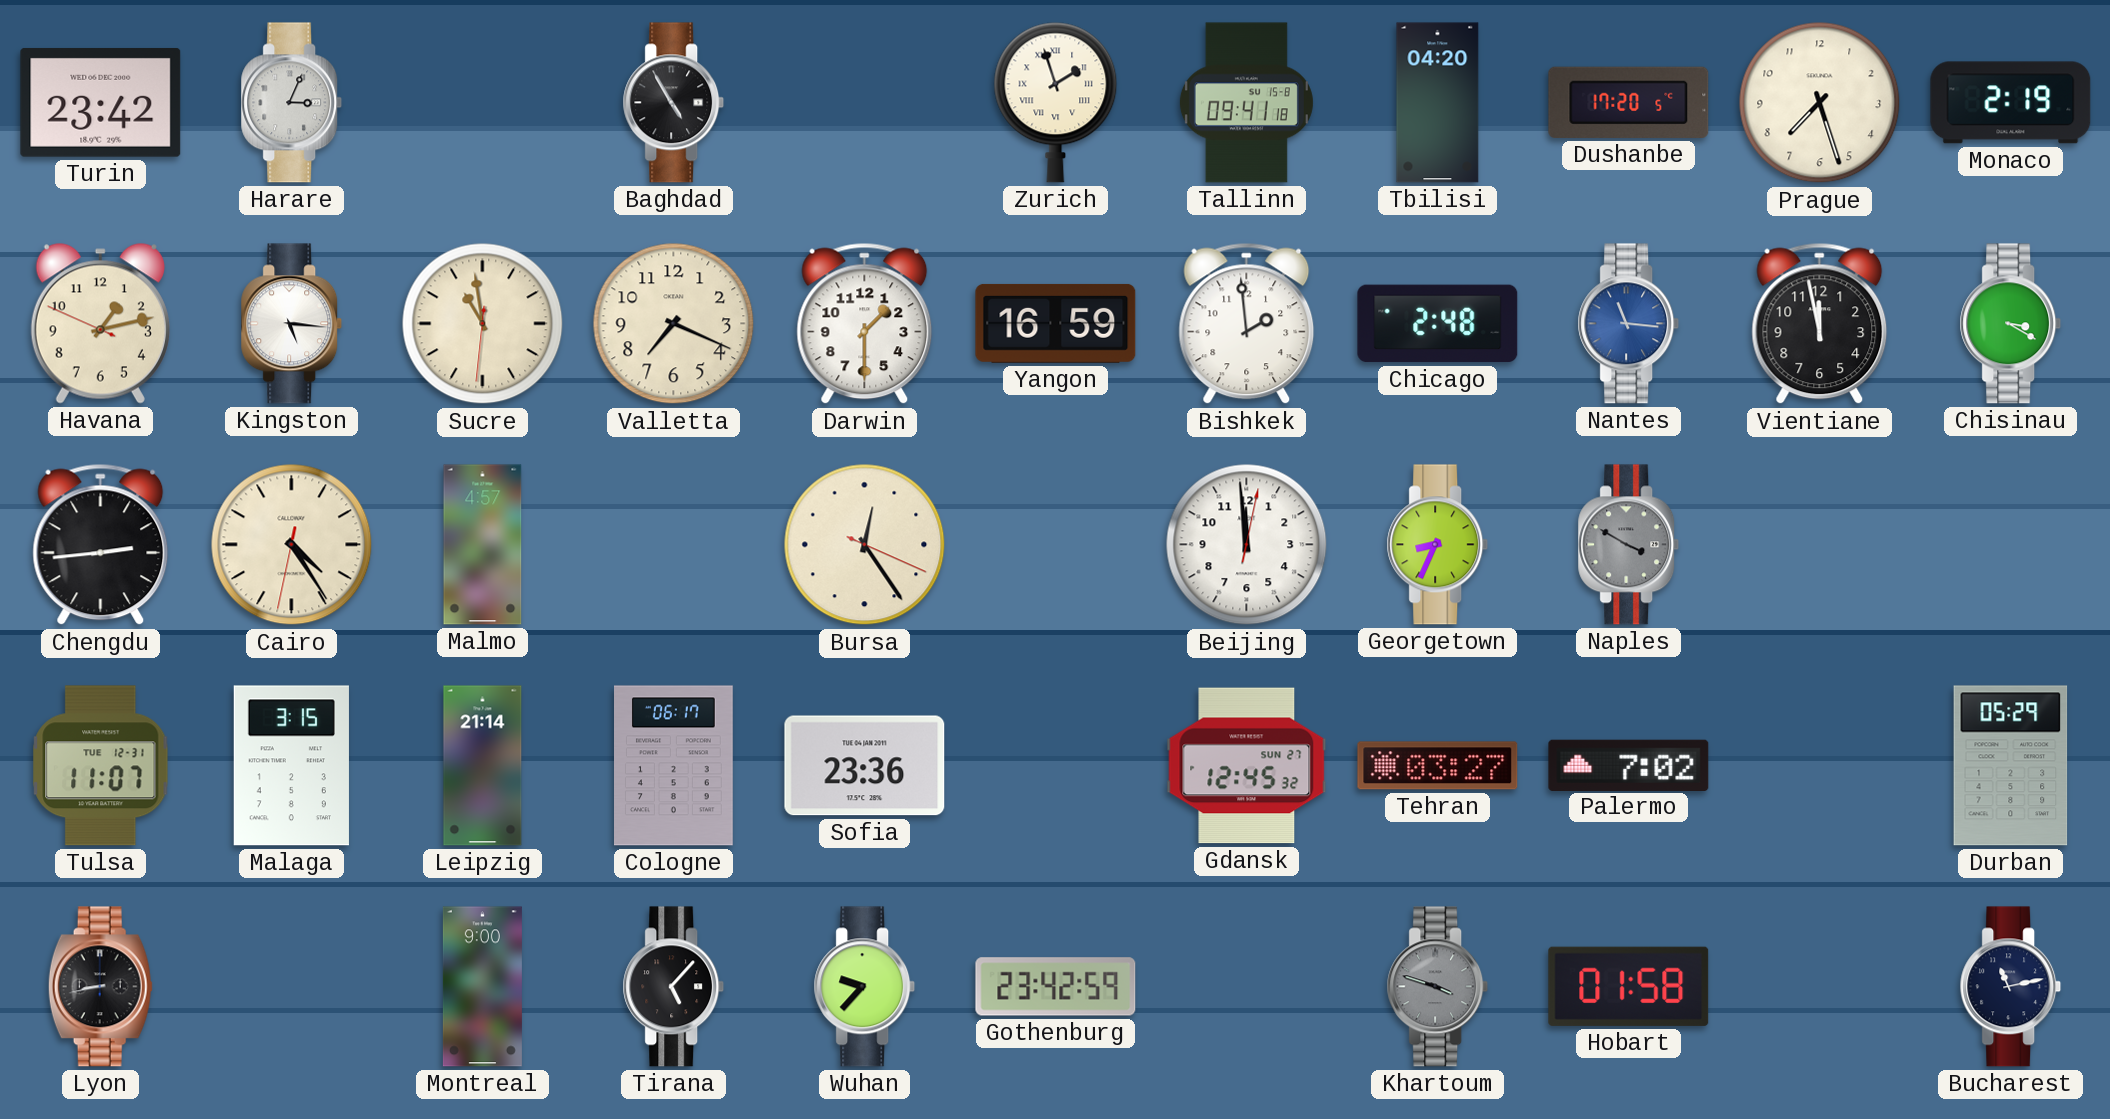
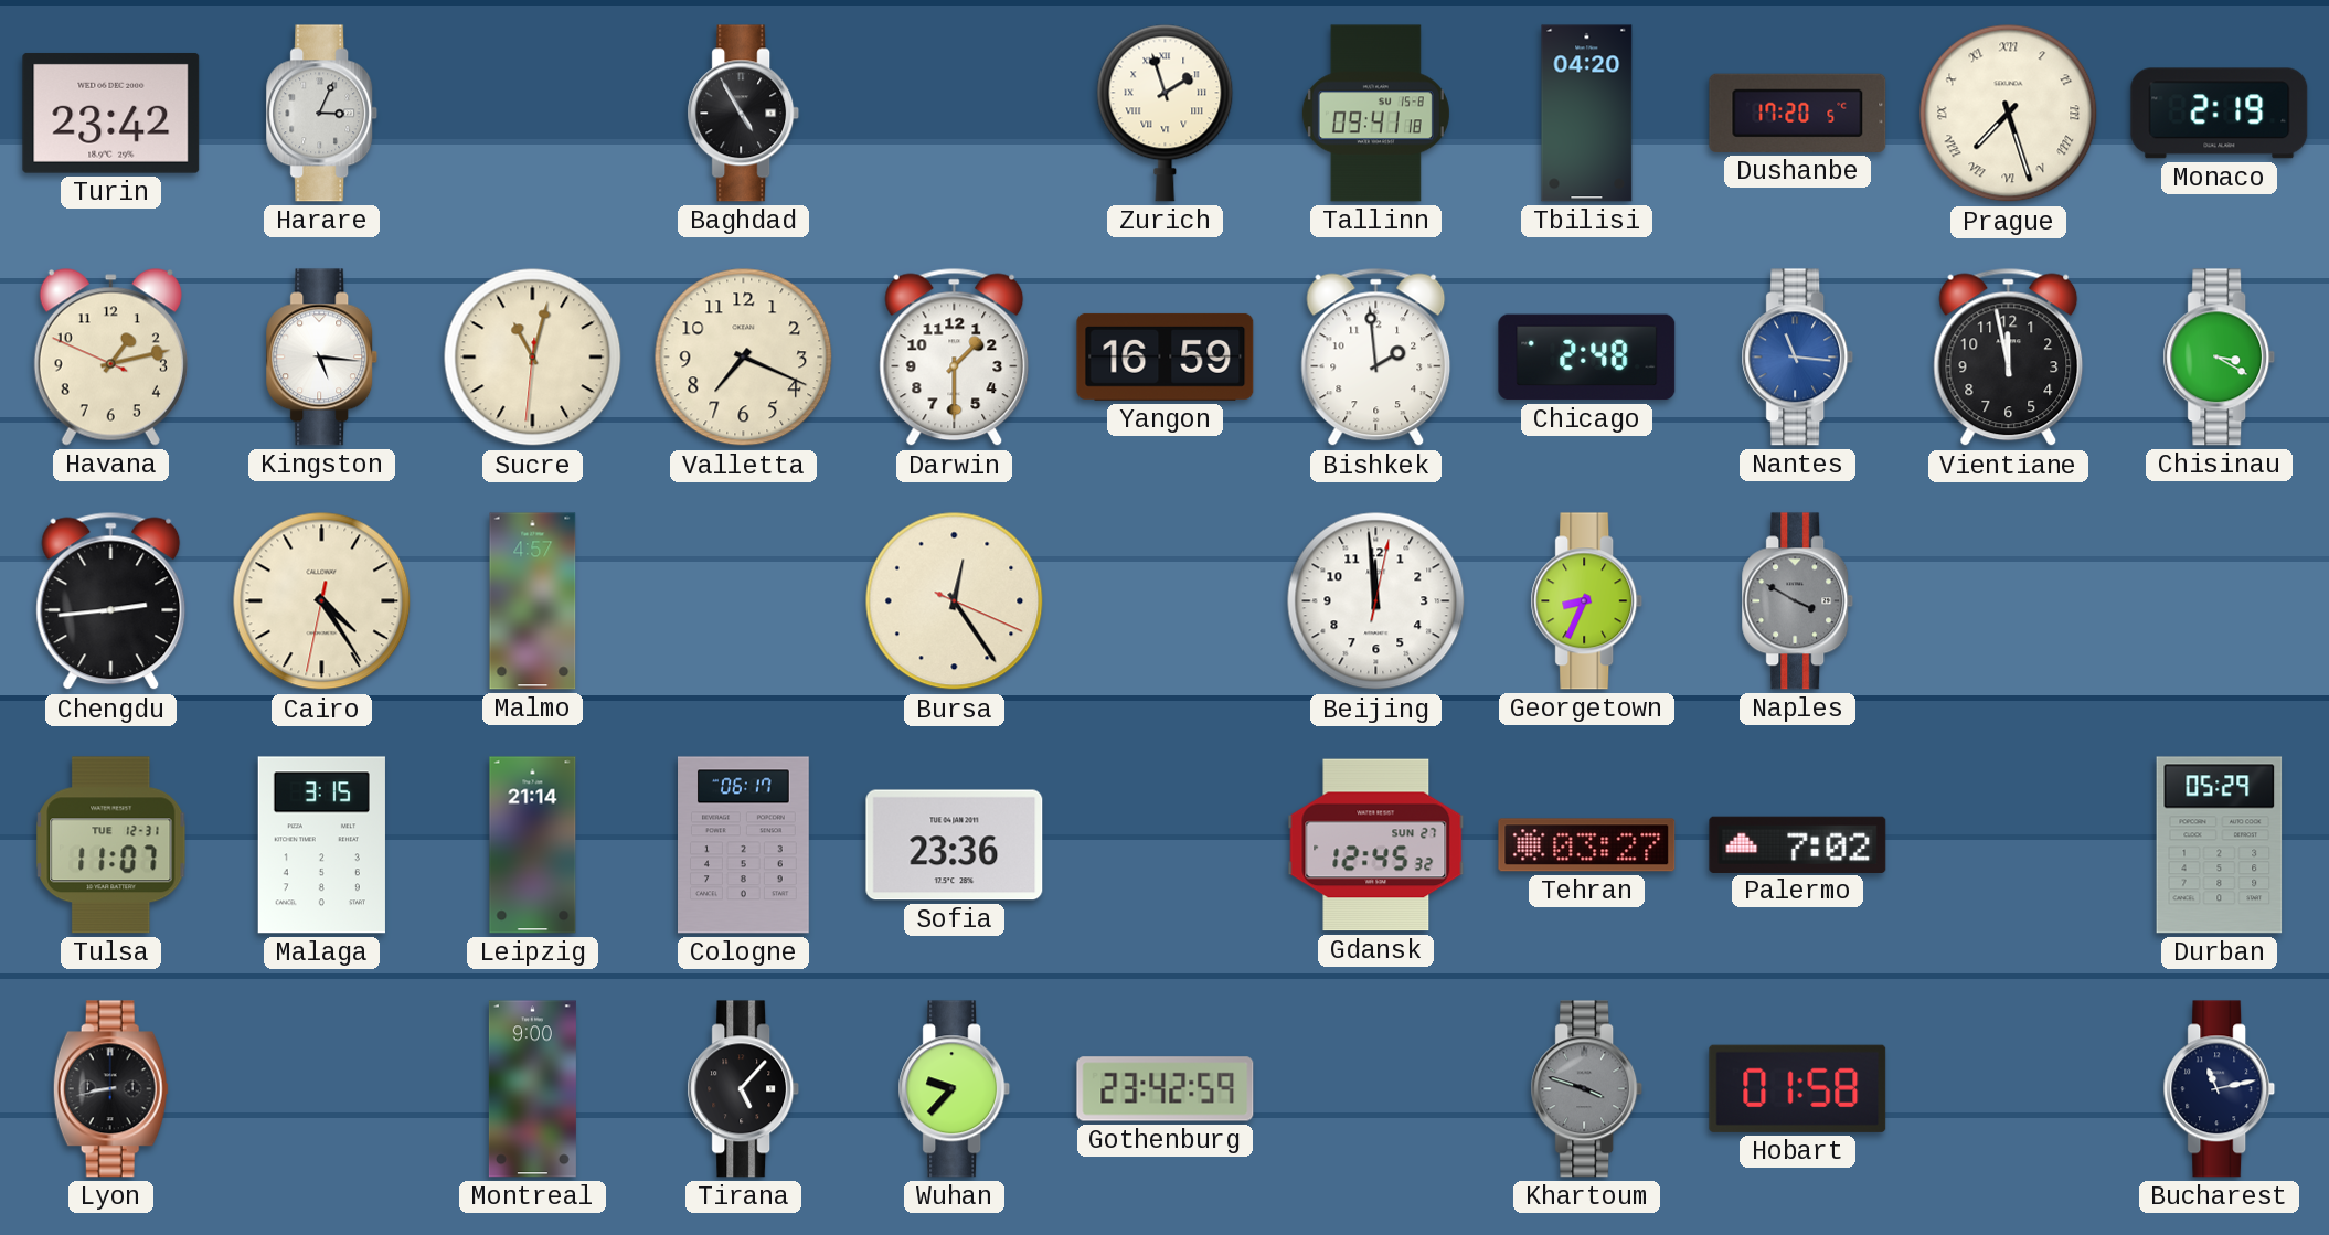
Prague numerals: Arabic -> Roman
Sucre: 10:58 -> 11:02
